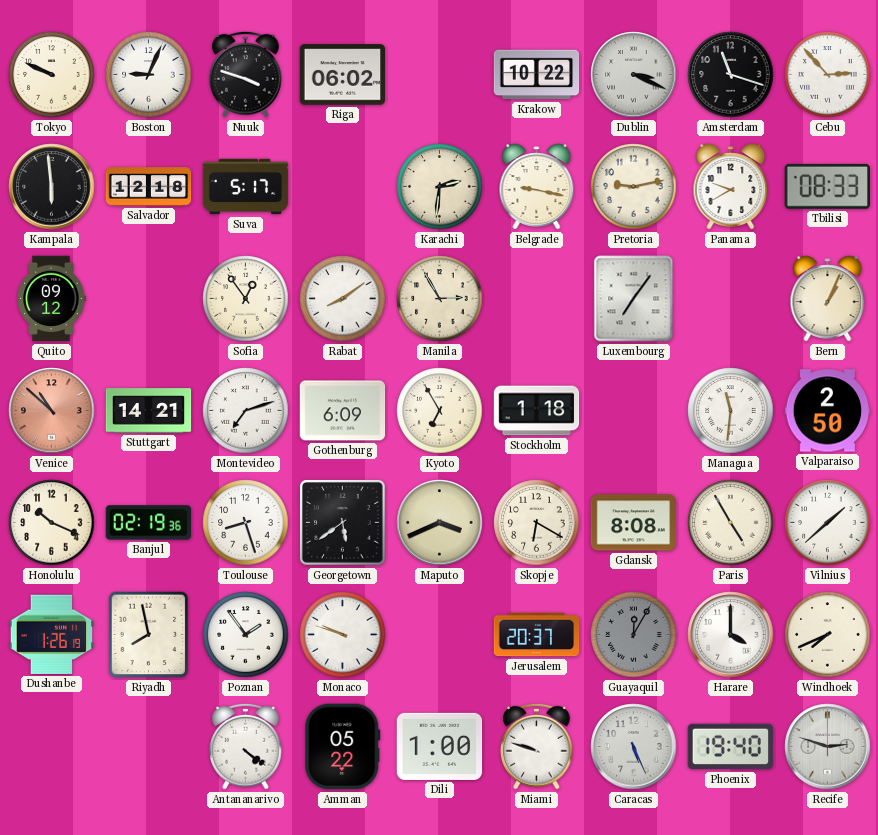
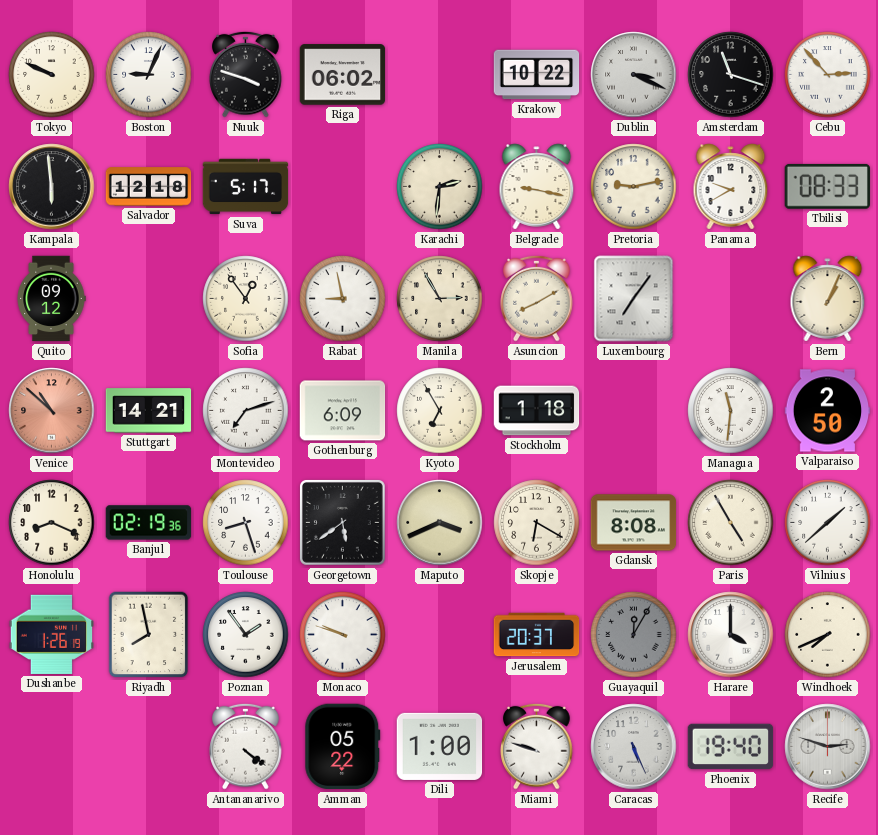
Rabat: 8:09 -> 8:58
Asuncion: none -> 8:10
Honolulu: 10:19 -> 8:19
